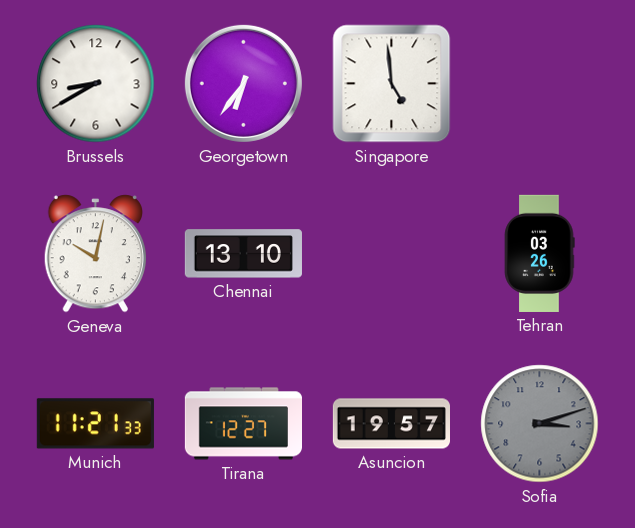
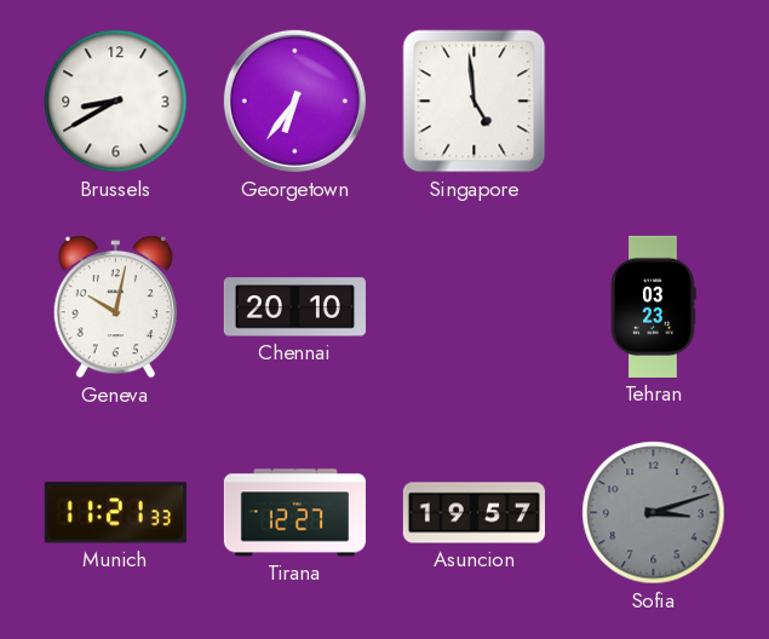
Chennai: 13:10 -> 20:10
Tehran: 03:26 -> 03:23
